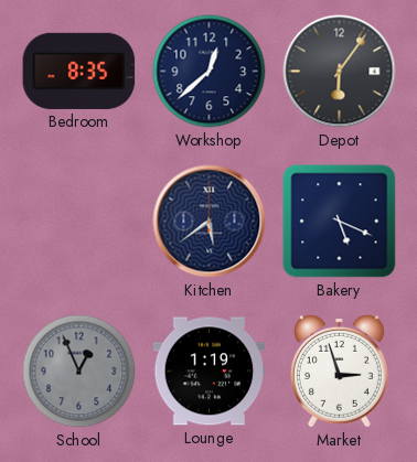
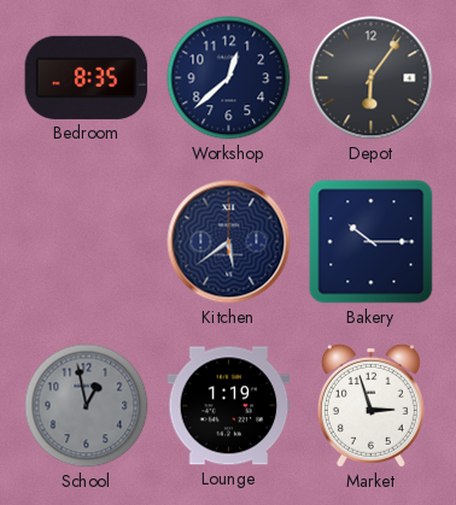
Bakery: 5:19 -> 10:15
School: 12:56 -> 12:58
